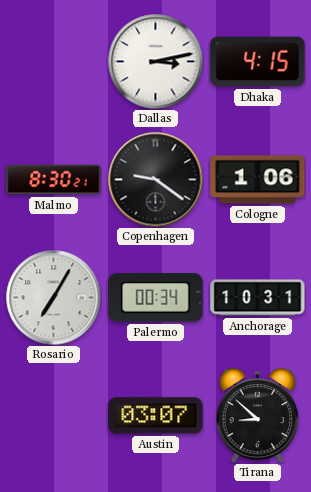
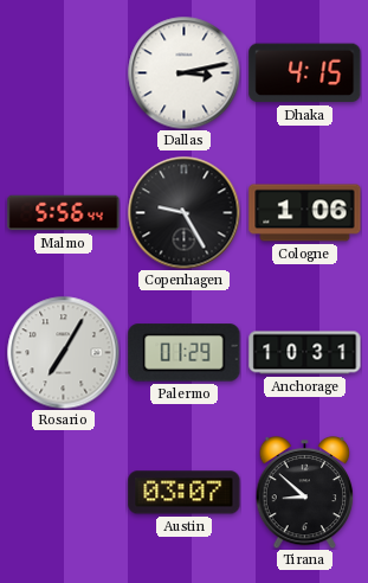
Malmo: 8:30 -> 5:56
Copenhagen: 9:21 -> 9:25
Palermo: 00:34 -> 01:29
